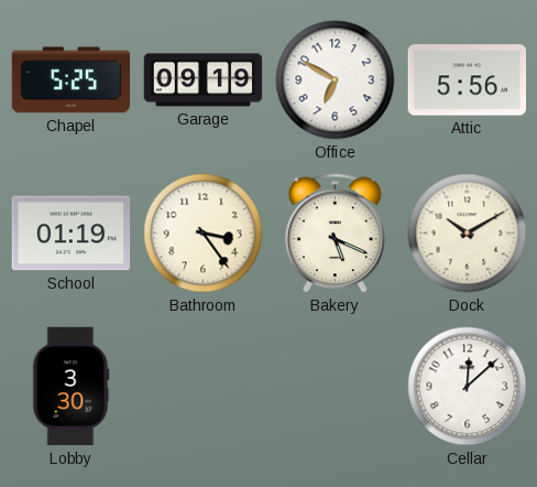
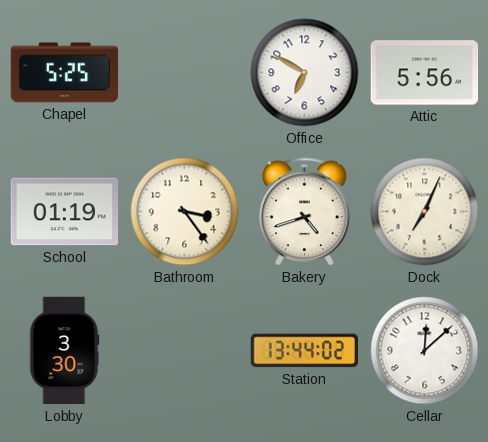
Garage: 09:19 -> none
Bakery: 5:19 -> 4:42
Dock: 10:10 -> 7:04
Station: none -> 13:44
